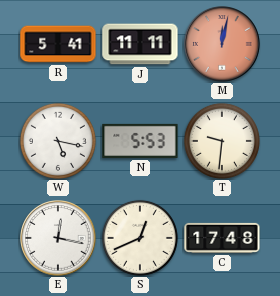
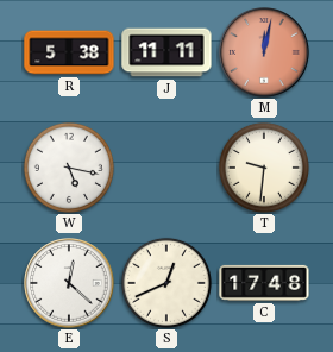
R: 5:41 -> 5:38
N: 5:53 -> none
E: 12:17 -> 12:22
